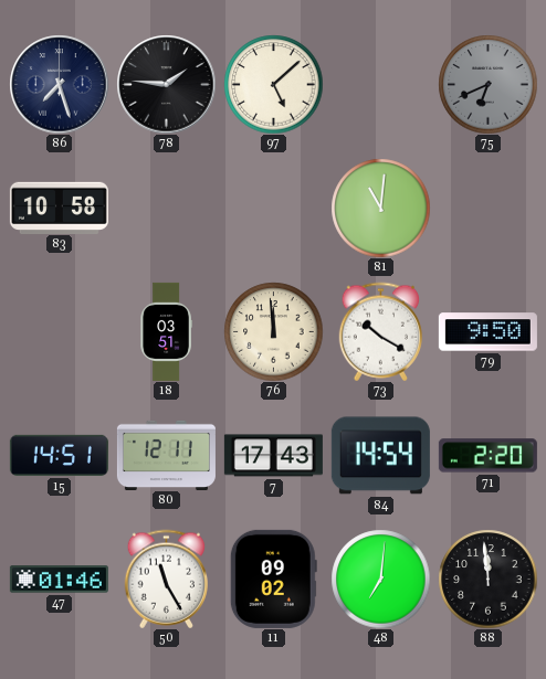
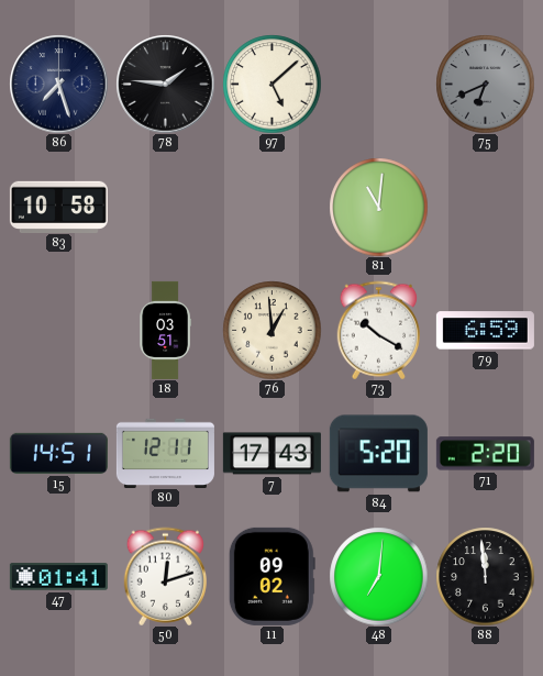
76: 11:59 -> 12:59
79: 9:50 -> 6:59
84: 14:54 -> 5:20
47: 01:46 -> 01:41
50: 11:25 -> 12:12
